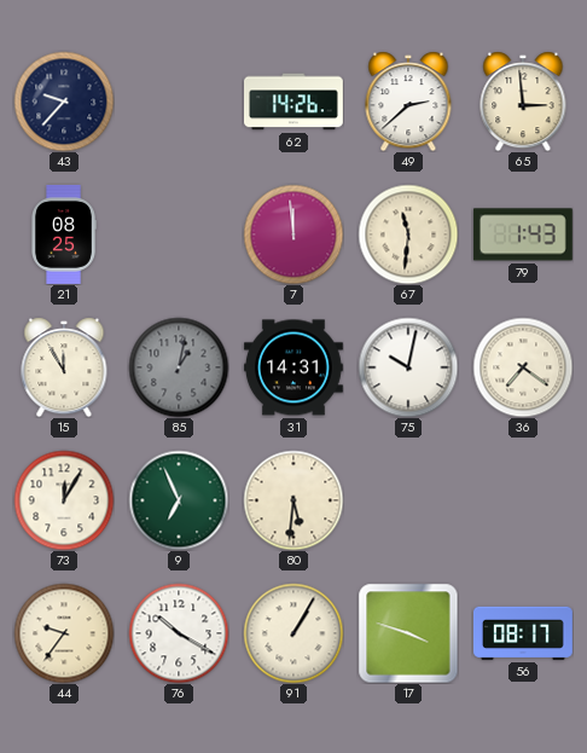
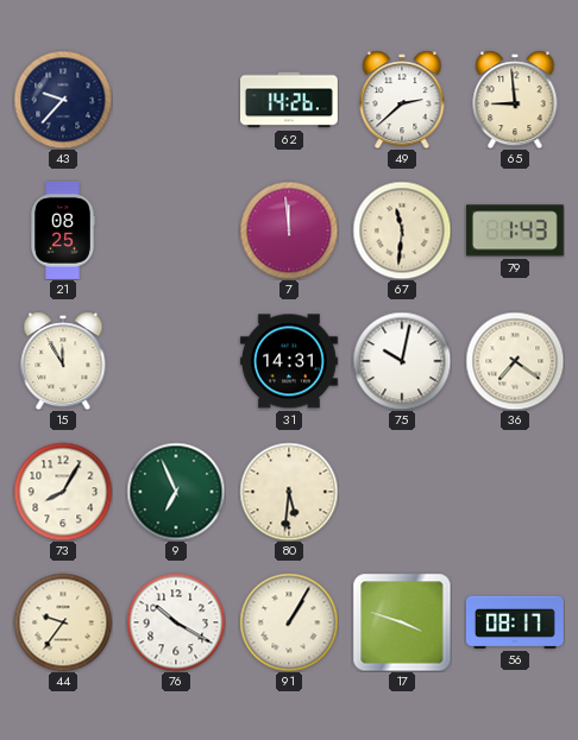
65: 2:59 -> 8:59
85: 1:02 -> none
73: 12:05 -> 8:05
